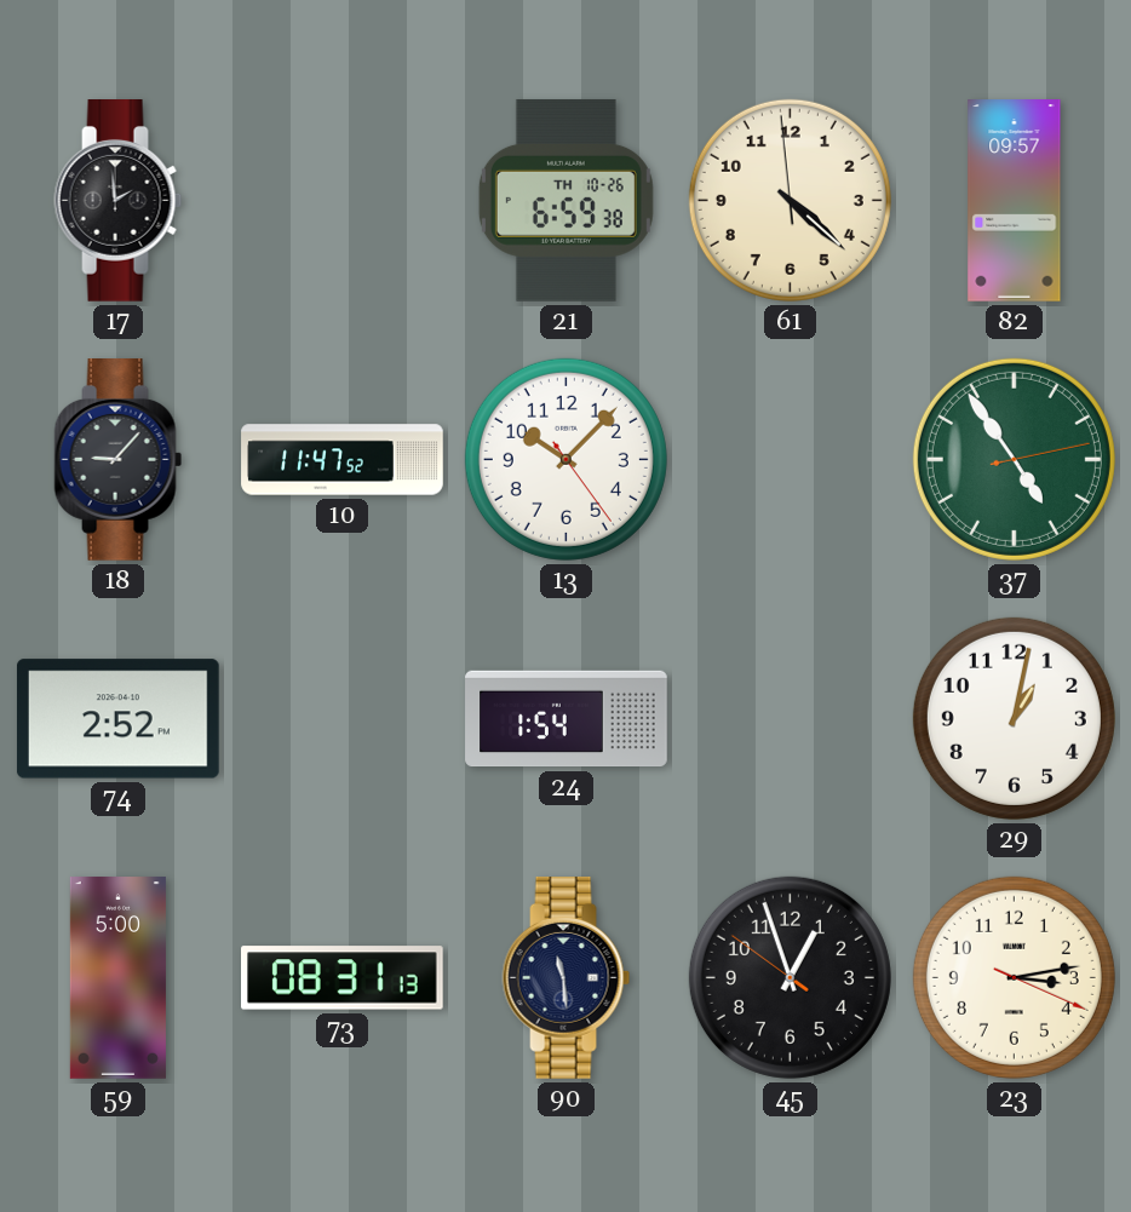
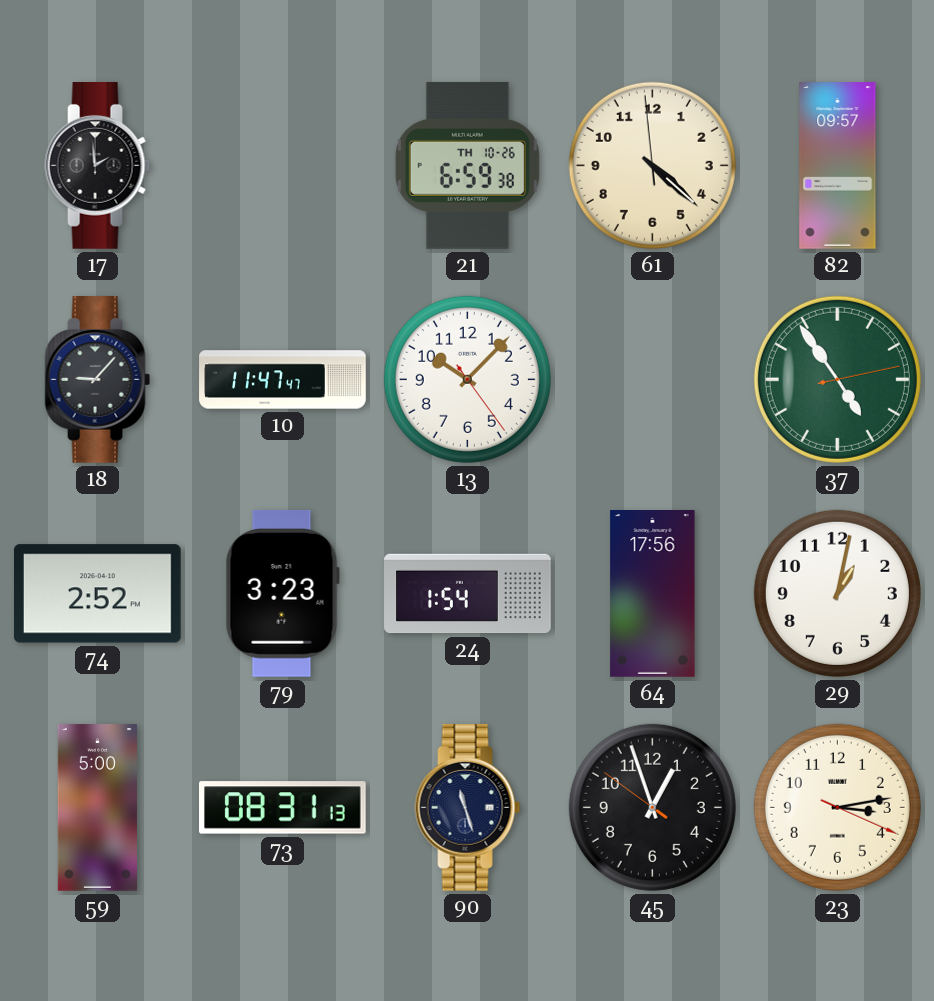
10: 11:47:52 -> 11:47:47
79: none -> 3:23
64: none -> 17:56
90: 11:29 -> 11:27
